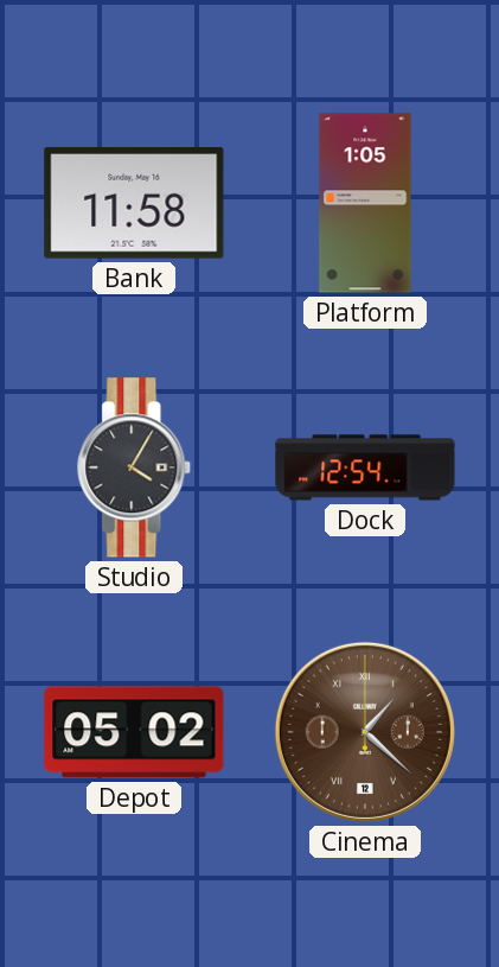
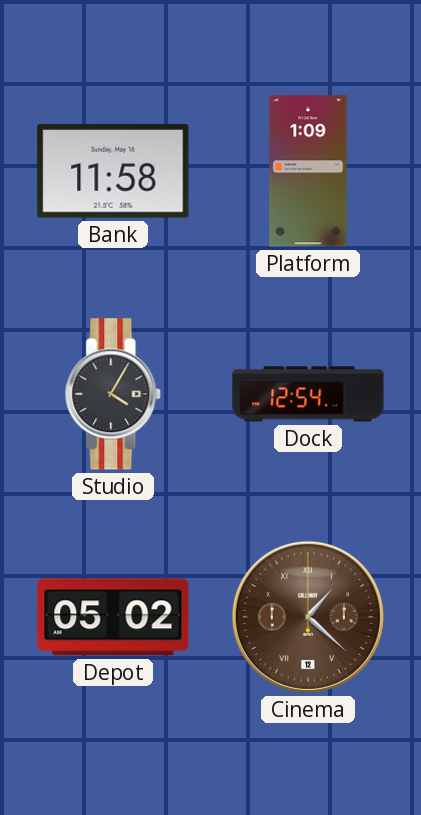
Platform: 1:05 -> 1:09
